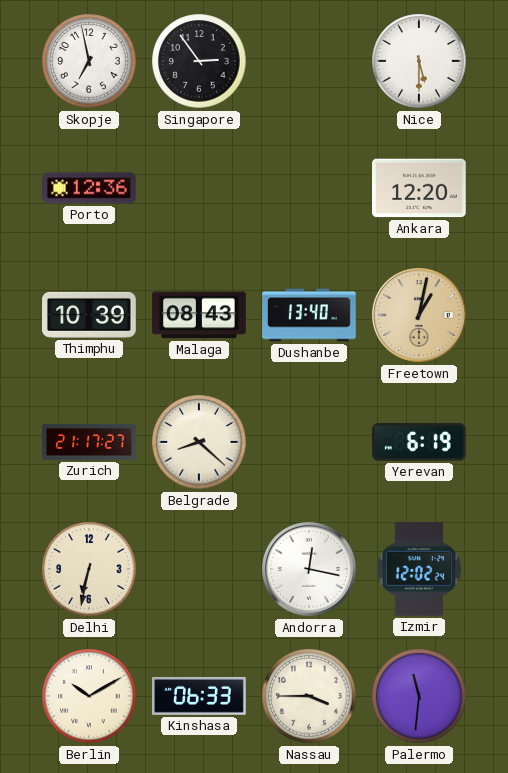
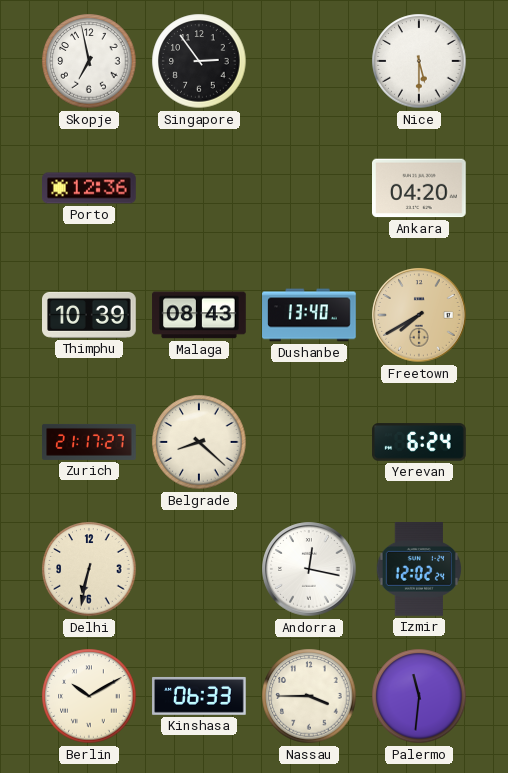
Ankara: 12:20 -> 04:20
Freetown: 1:02 -> 7:40
Yerevan: 6:19 -> 6:24
